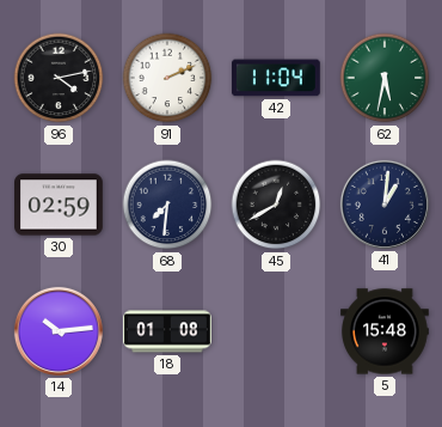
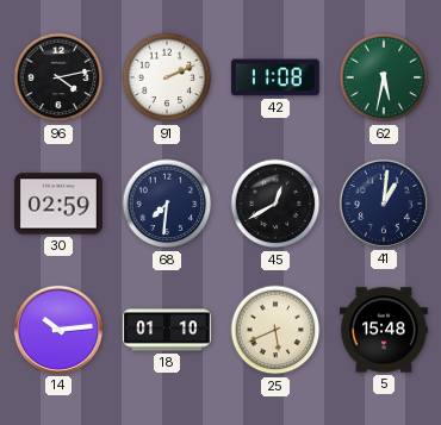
42: 11:04 -> 11:08
18: 01:08 -> 01:10
25: none -> 5:41
